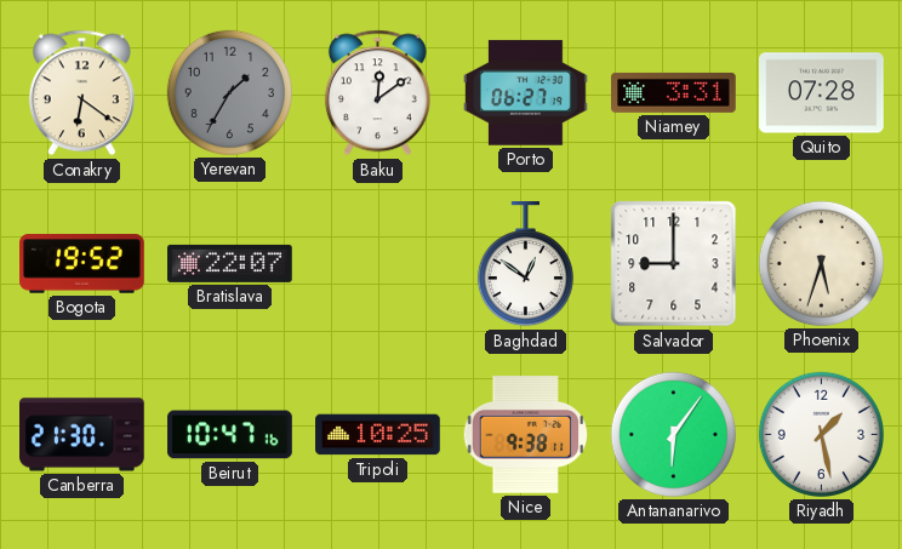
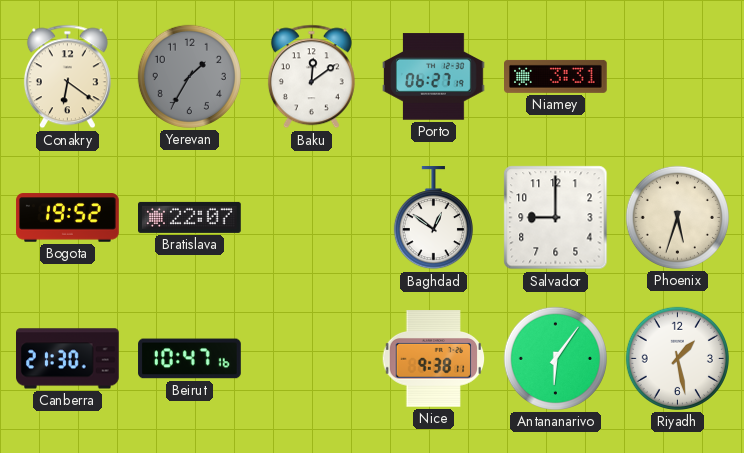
Quito: 07:28 -> none
Tripoli: 10:25 -> none
